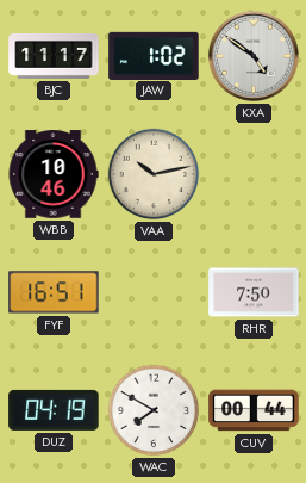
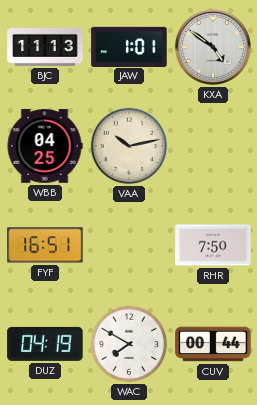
BJC: 11:17 -> 11:13
JAW: 1:02 -> 1:01
WBB: 10:46 -> 04:25
